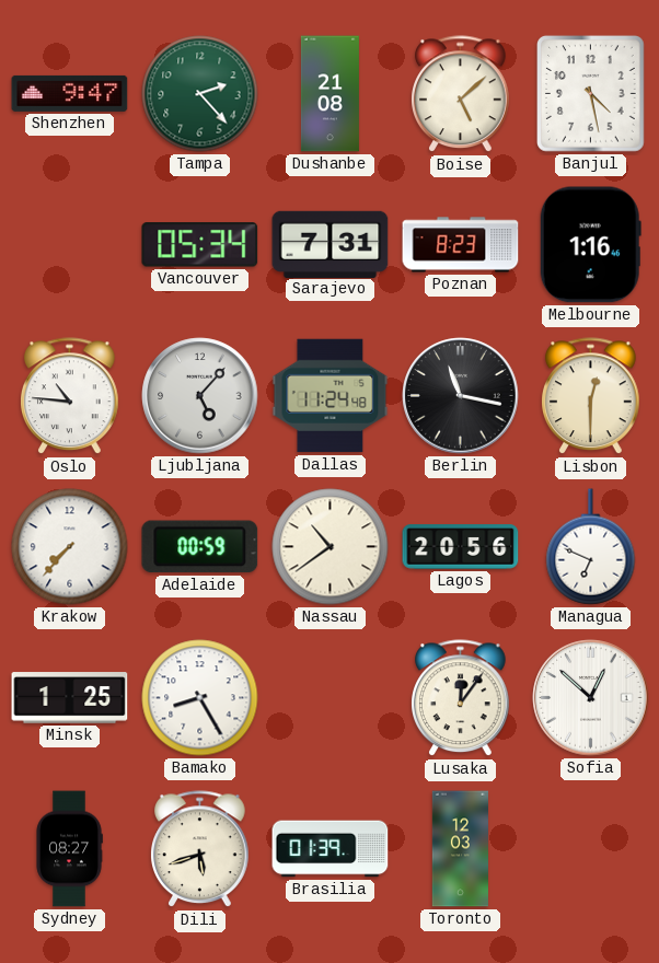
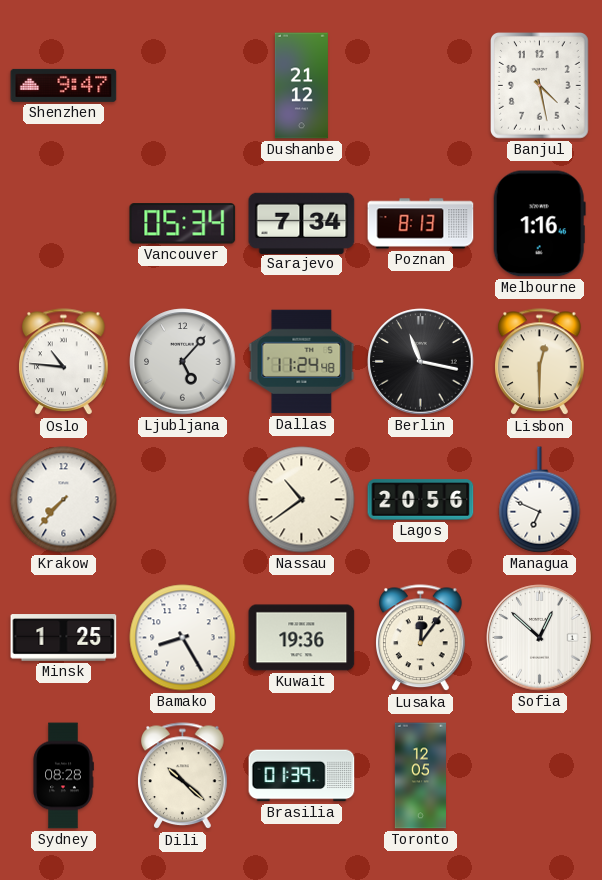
Tampa: 2:23 -> none
Dushanbe: 21:08 -> 21:12
Boise: 5:08 -> none
Sarajevo: 7:31 -> 7:34
Poznan: 8:23 -> 8:13
Adelaide: 00:59 -> none
Kuwait: none -> 19:36
Sydney: 08:27 -> 08:28
Dili: 5:42 -> 10:22
Toronto: 12:03 -> 12:05
